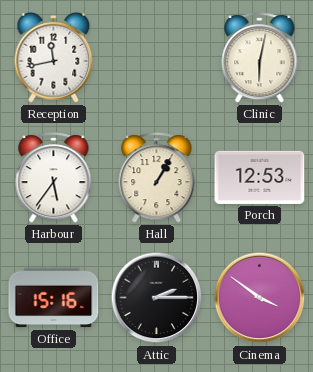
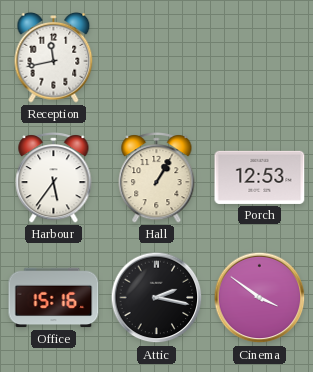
Clinic: 6:02 -> none
Attic: 2:15 -> 2:17
